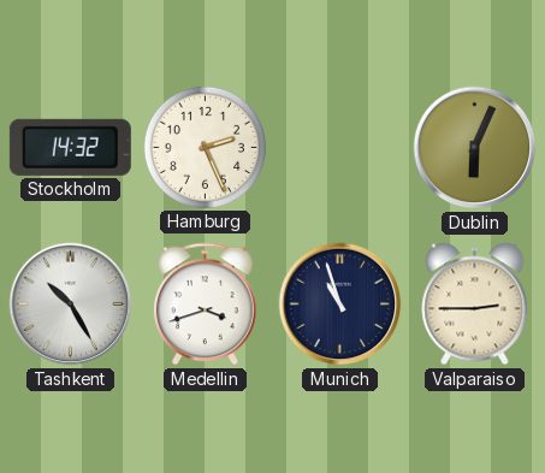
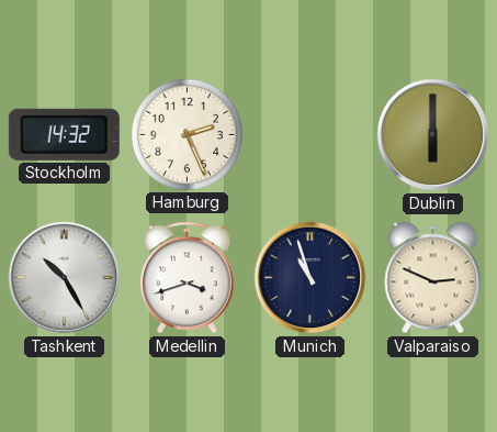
Dublin: 6:04 -> 6:00
Valparaiso: 2:45 -> 2:49
